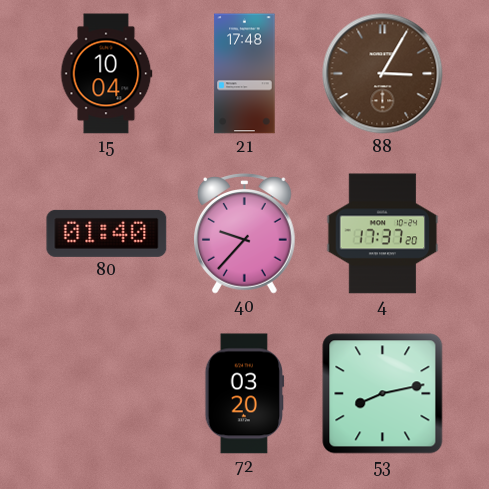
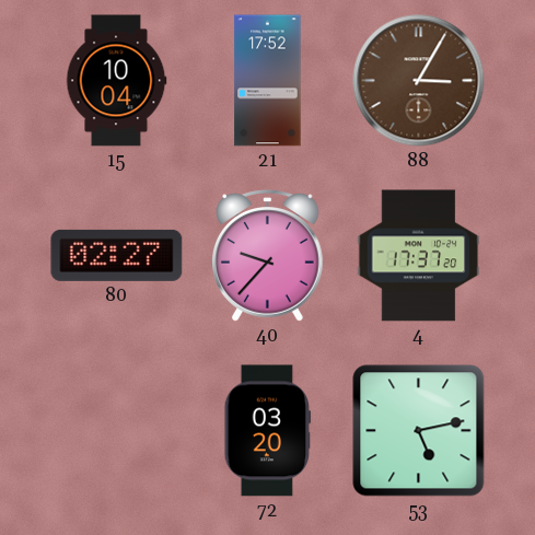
21: 17:48 -> 17:52
80: 01:40 -> 02:27
53: 8:13 -> 5:13
